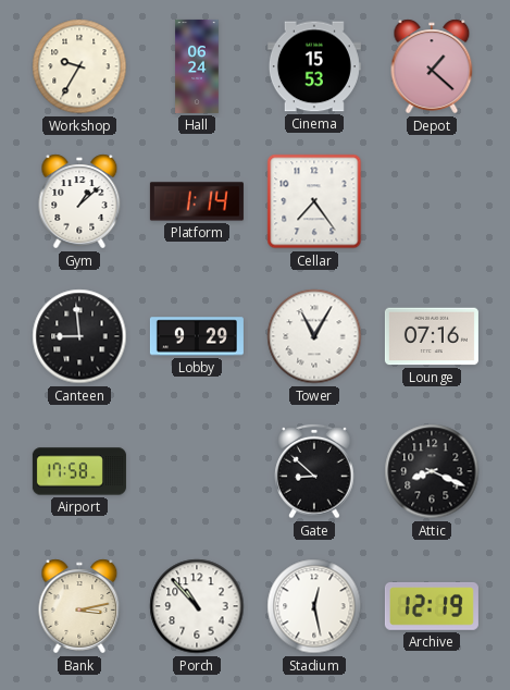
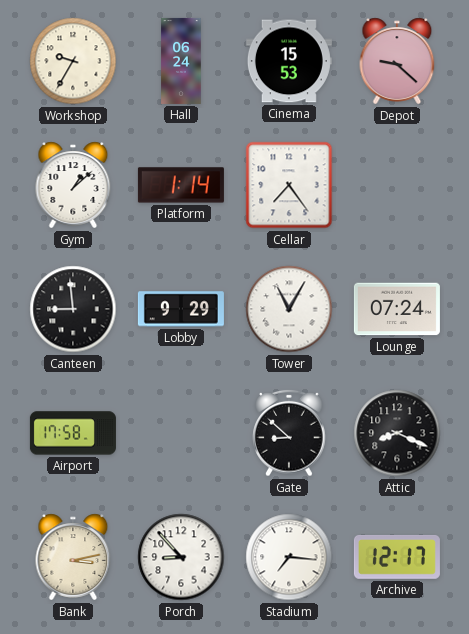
Depot: 1:22 -> 9:22
Lounge: 07:16 -> 07:24
Porch: 10:53 -> 8:53
Stadium: 12:28 -> 7:16
Archive: 12:19 -> 12:17
